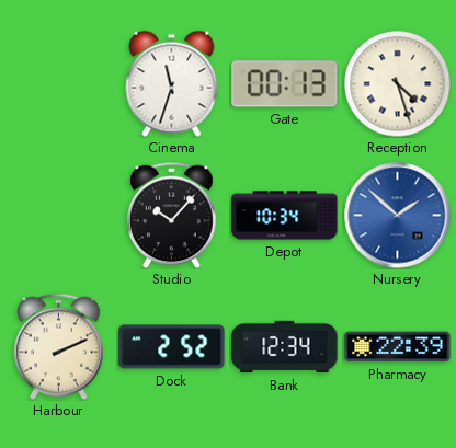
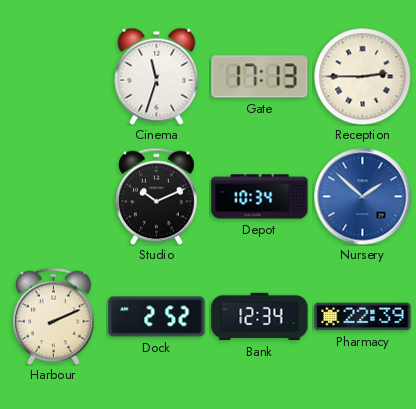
Gate: 00:13 -> 17:13
Reception: 4:27 -> 2:45
Studio: 10:07 -> 10:11
